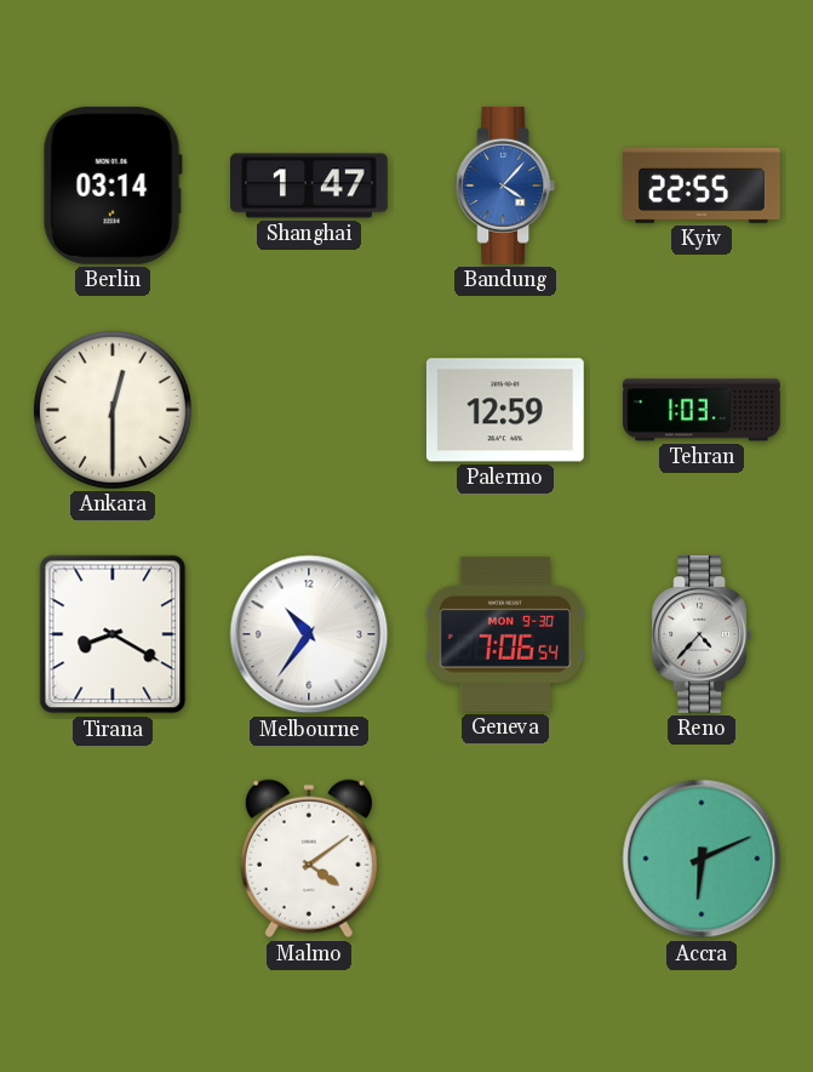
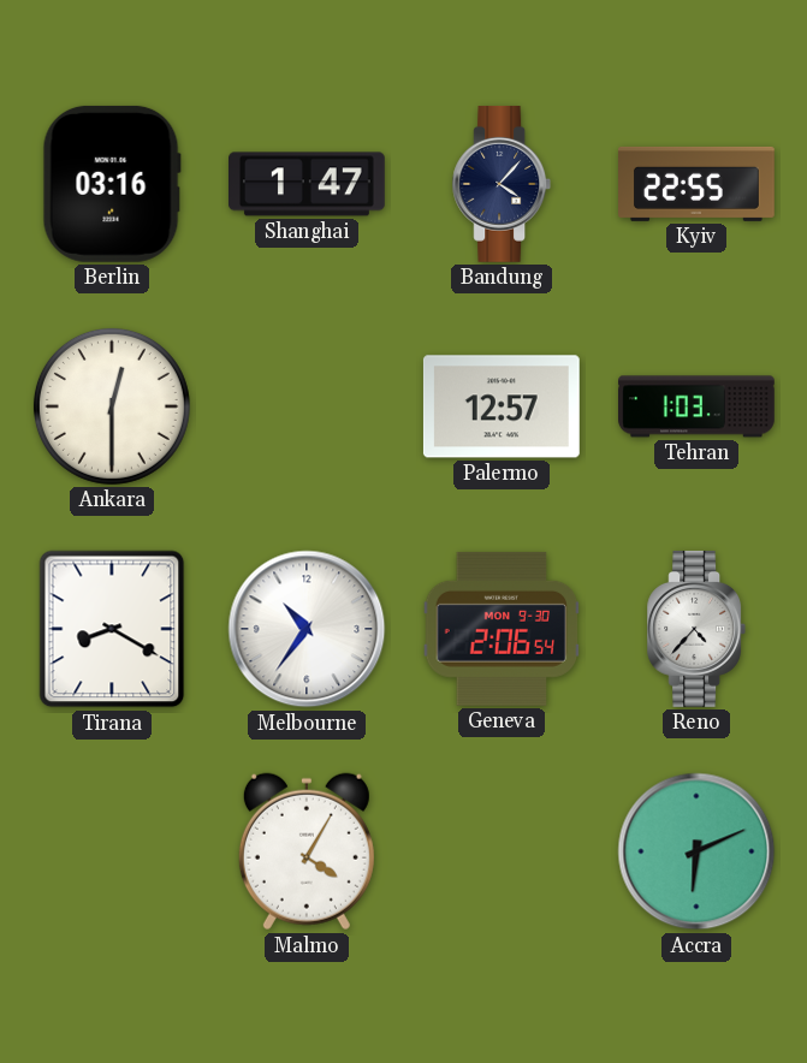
Berlin: 03:14 -> 03:16
Bandung dial: blue -> navy
Palermo: 12:59 -> 12:57
Geneva: 7:06 -> 2:06
Malmo: 4:09 -> 4:05
